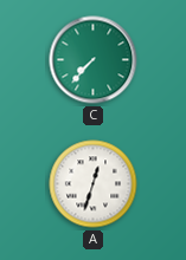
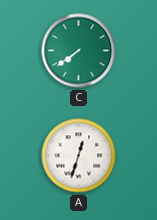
C: 7:37 -> 7:39
